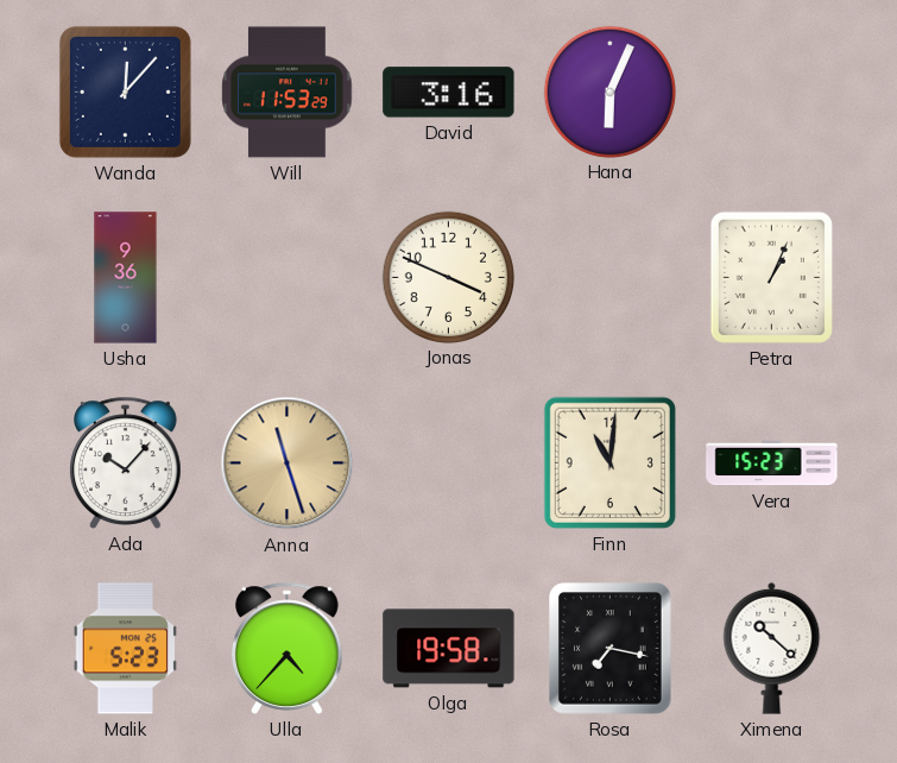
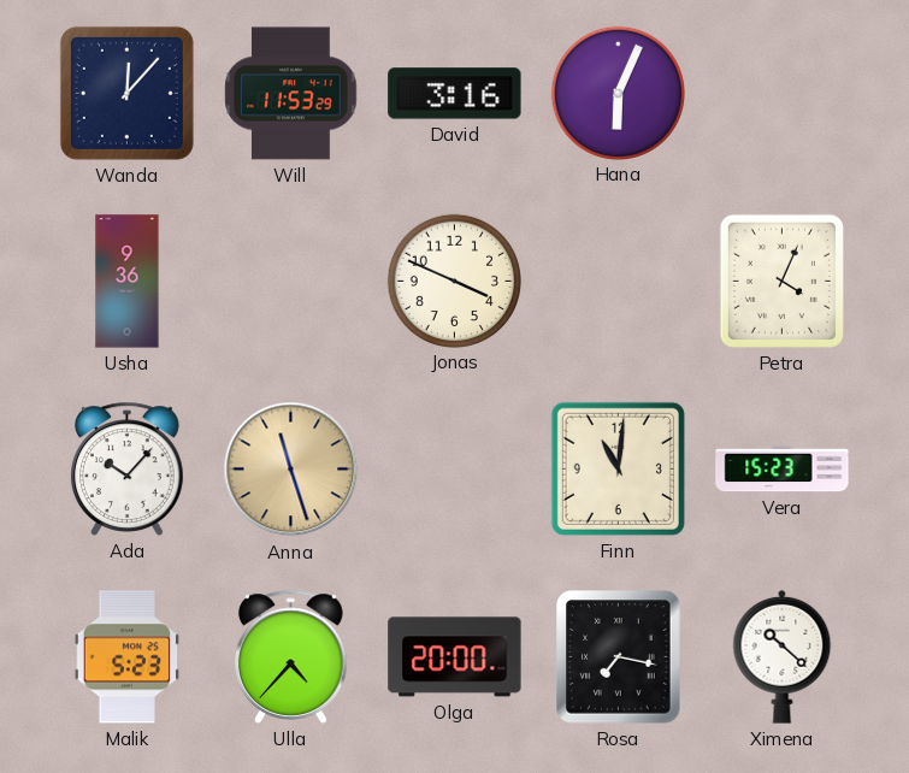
Petra: 1:04 -> 4:04
Olga: 19:58 -> 20:00
